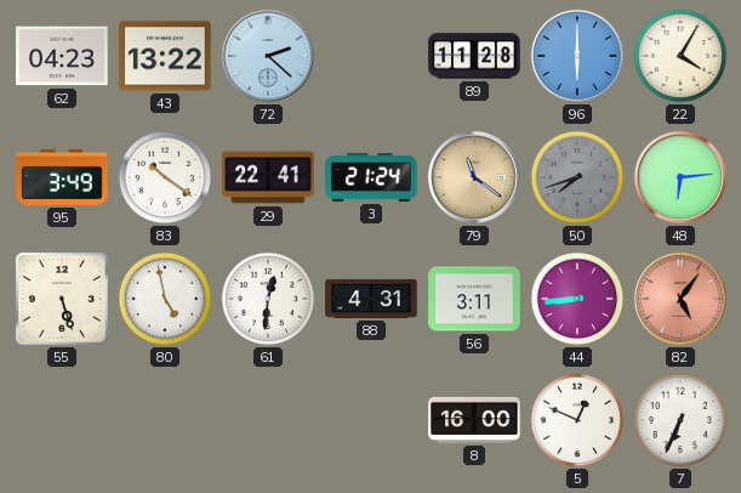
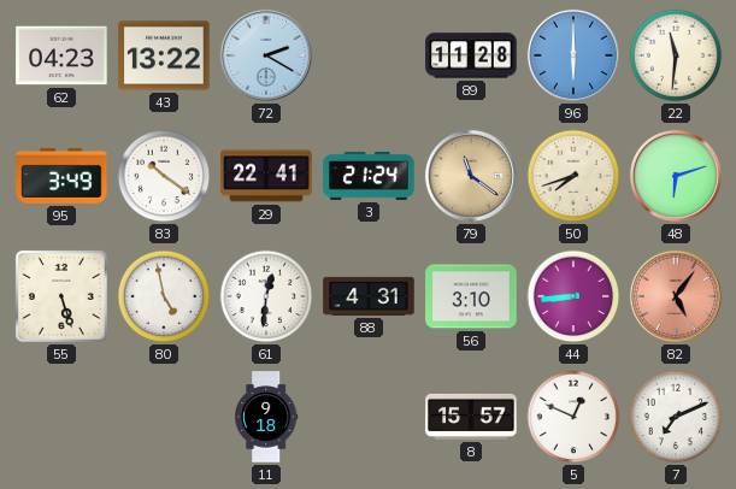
72: 2:22 -> 2:20
22: 4:05 -> 11:31
50 dial: grey -> cream
48: 6:14 -> 6:12
56: 3:11 -> 3:10
11: none -> 9:18
8: 16:00 -> 15:57
7: 6:34 -> 7:11
